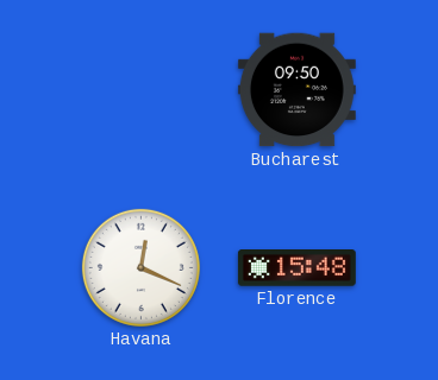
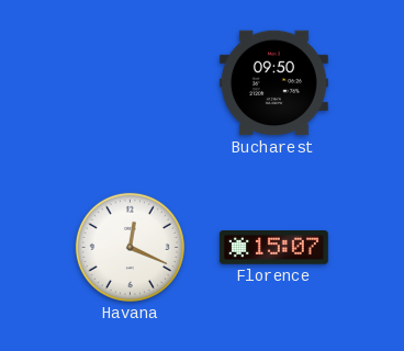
Florence: 15:48 -> 15:07
